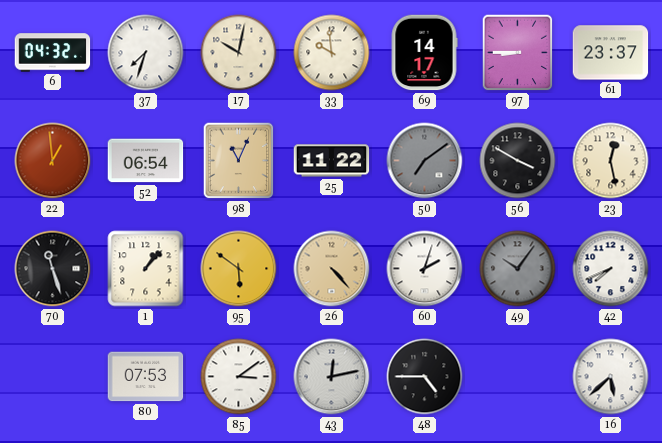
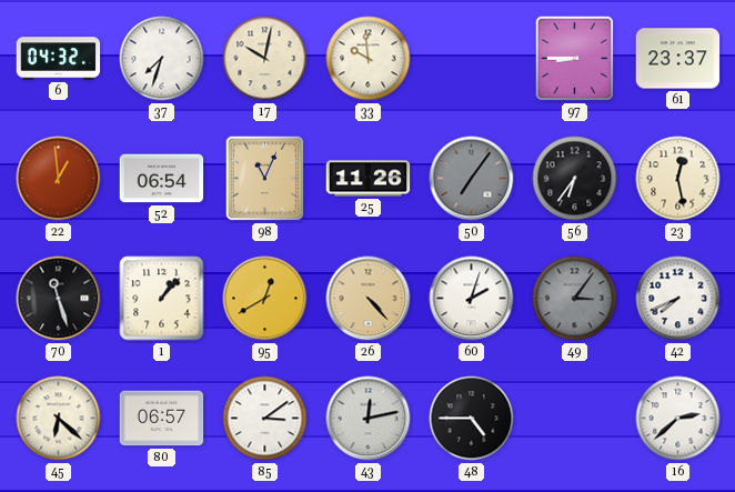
69: 14:17 -> none
25: 11:22 -> 11:26
50: 7:09 -> 7:06
56: 3:50 -> 6:36
95: 5:51 -> 12:40
49: 10:06 -> 3:06
45: none -> 6:22
80: 07:53 -> 06:57
16: 5:38 -> 2:38
